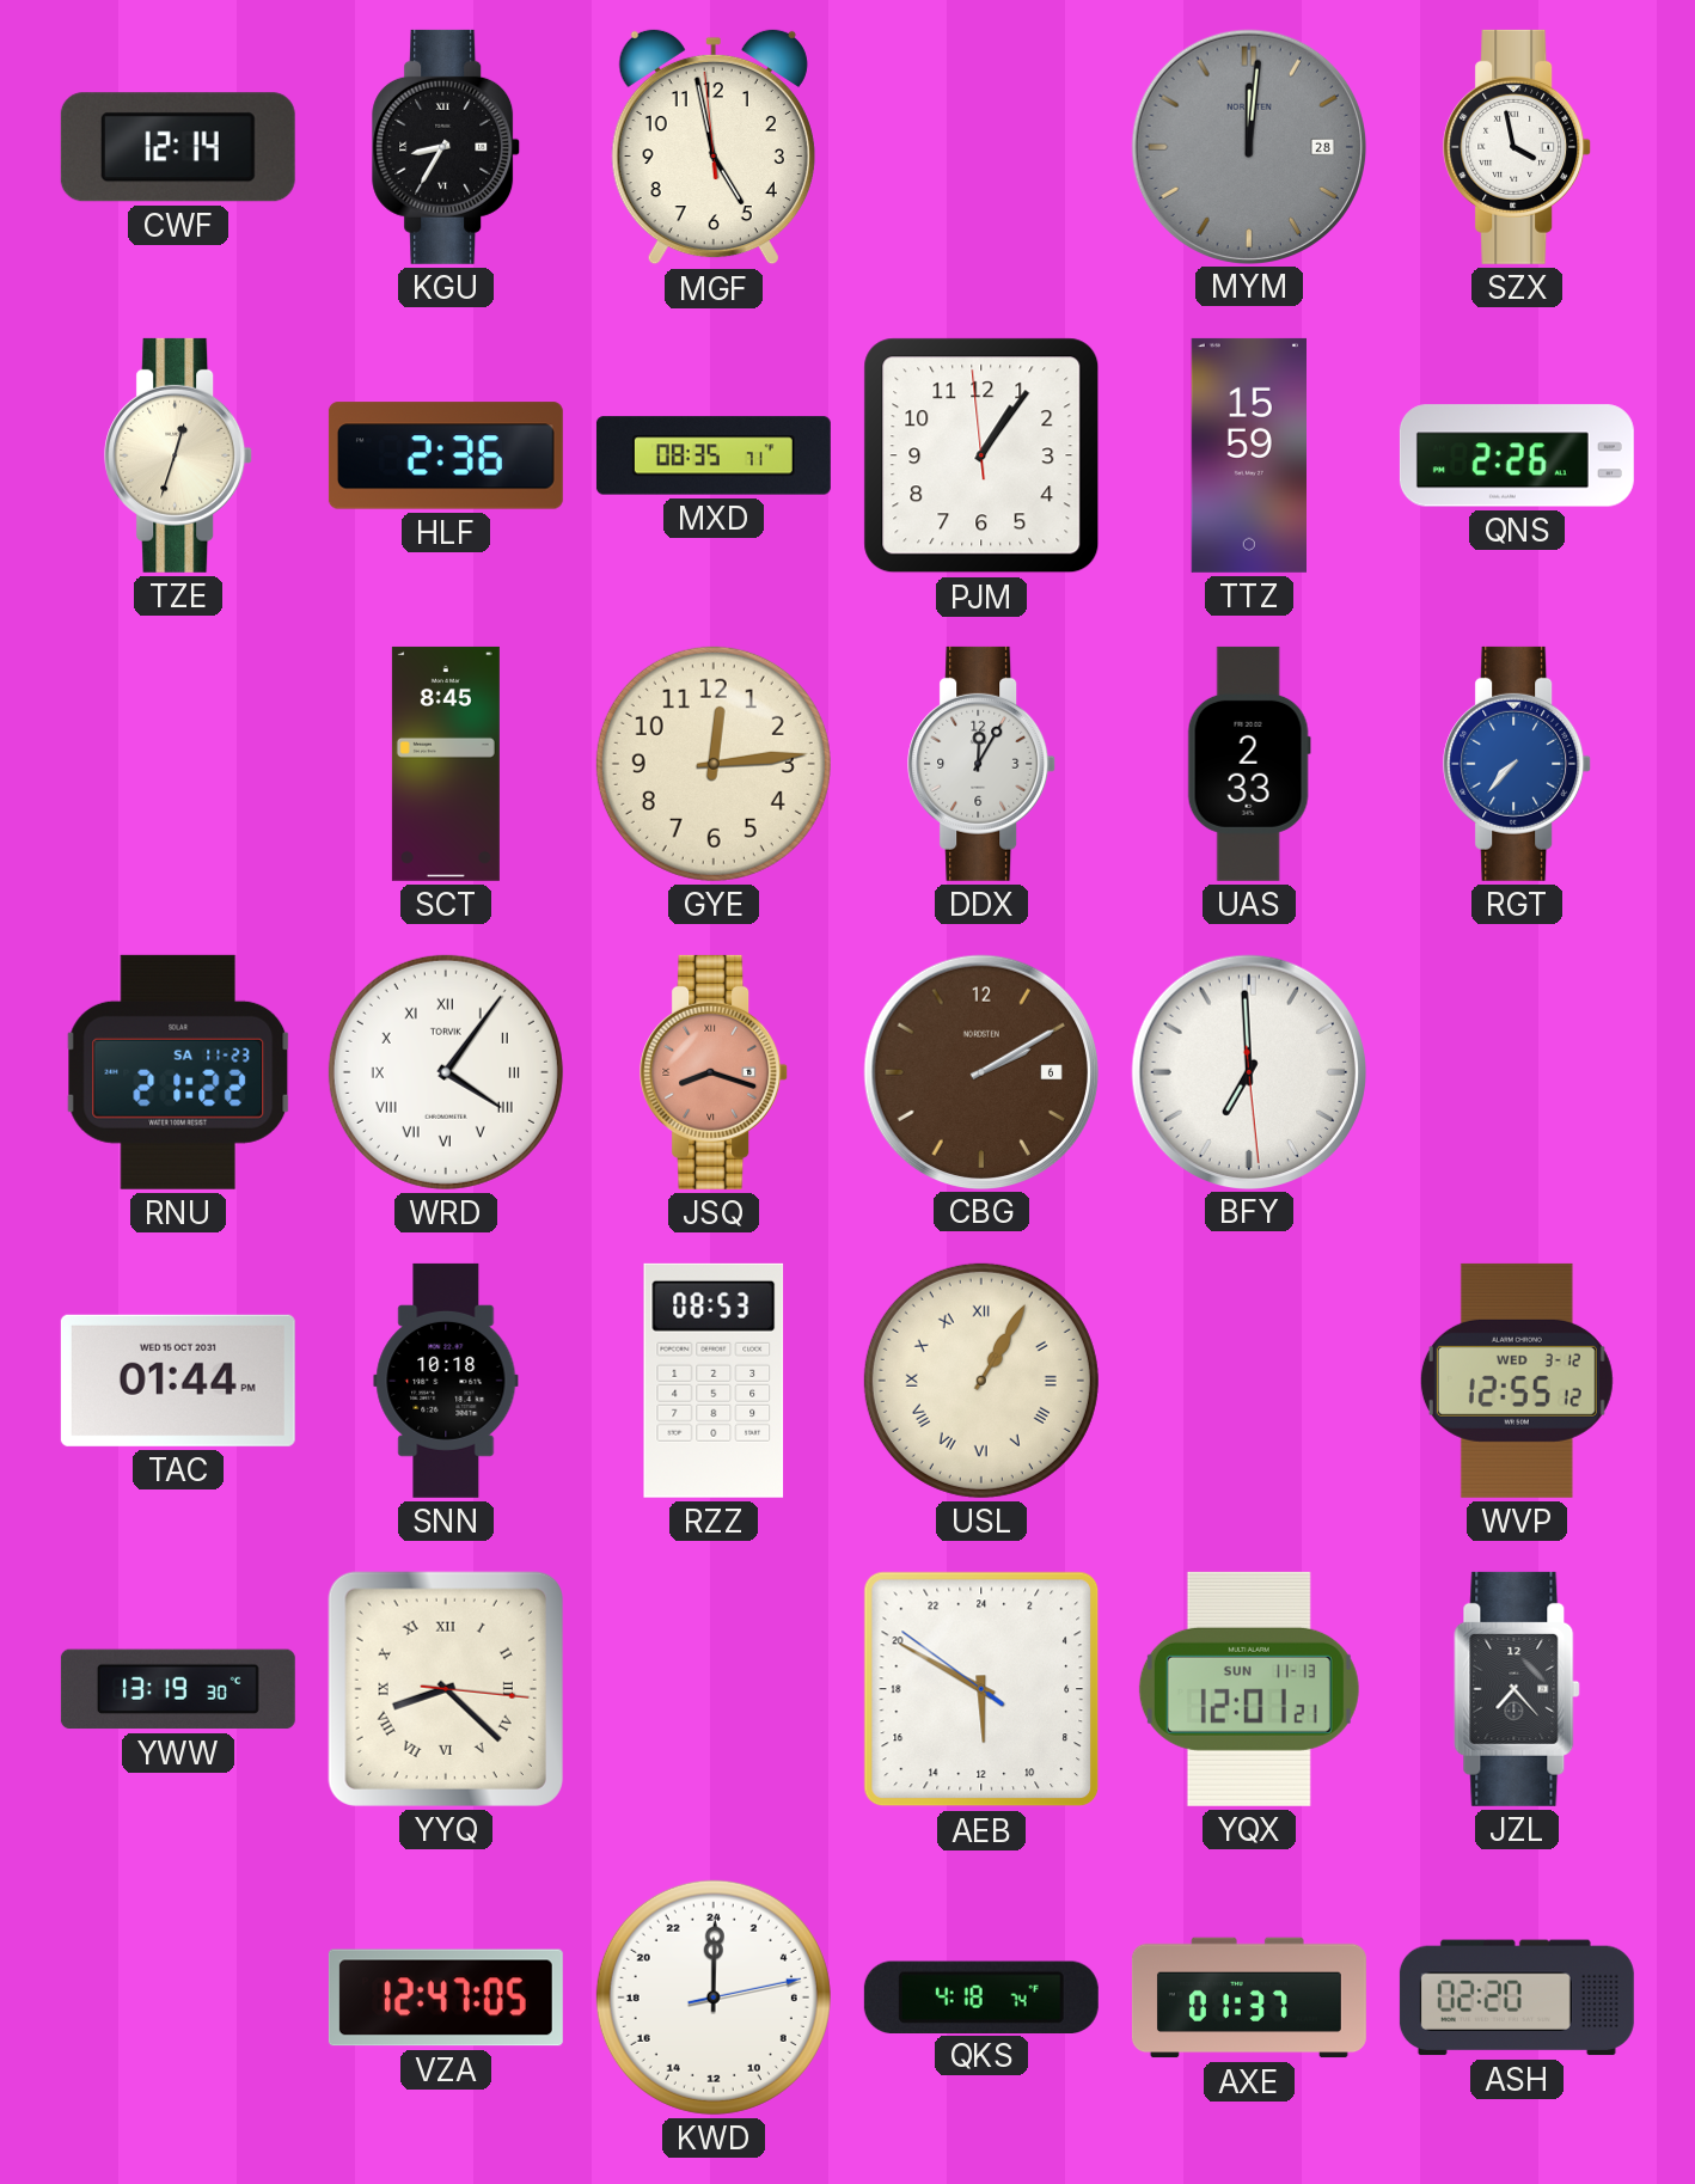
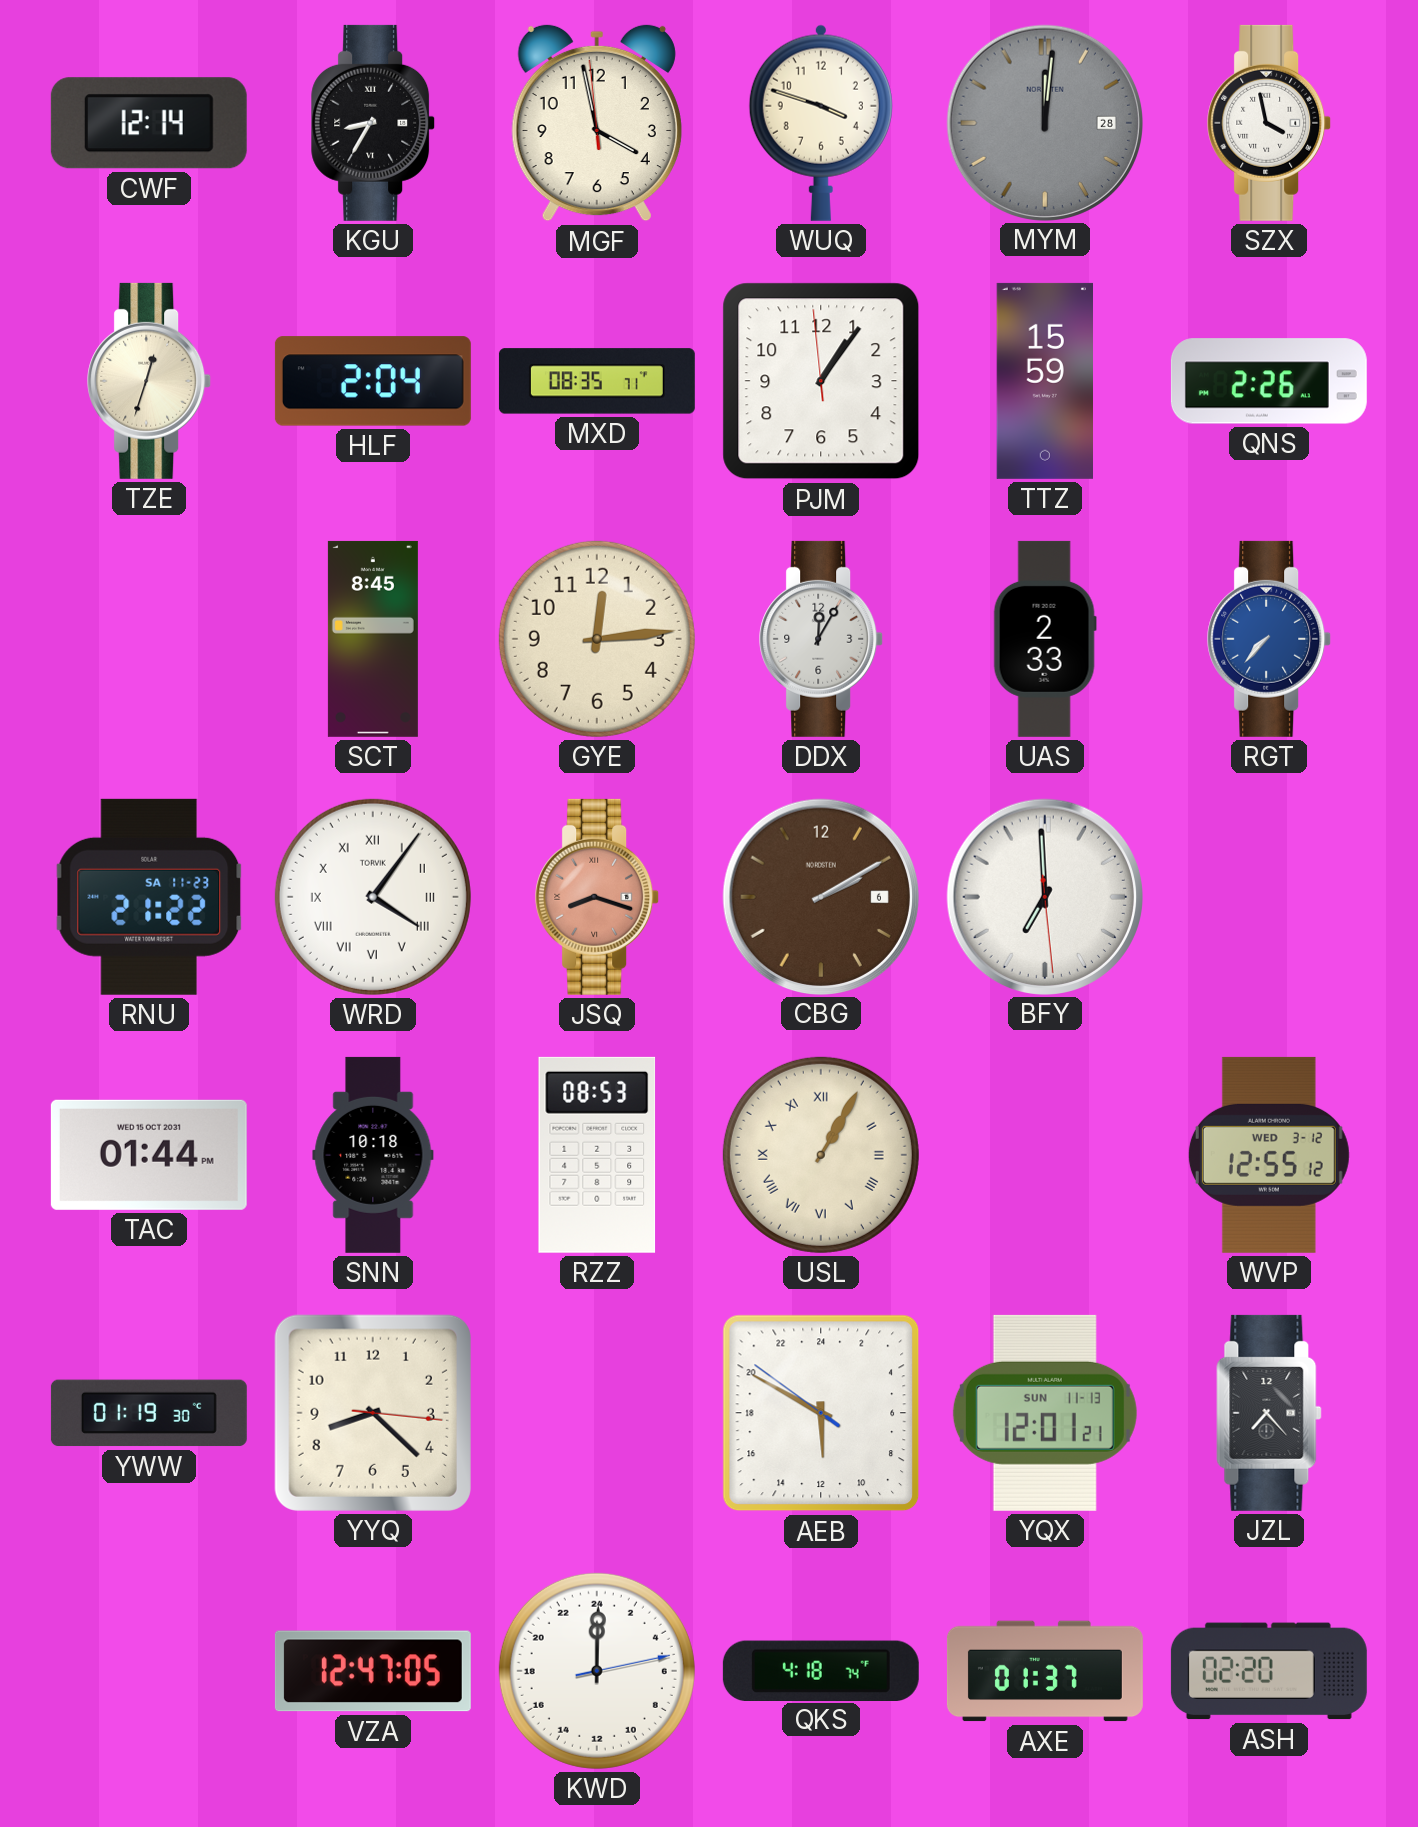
MGF: 4:57 -> 3:57
WUQ: none -> 3:48
HLF: 2:36 -> 2:04
YWW: 13:19 -> 01:19
YYQ numerals: Roman -> Arabic
